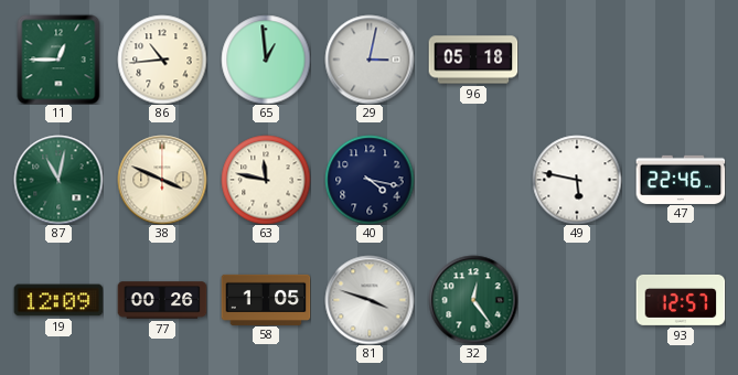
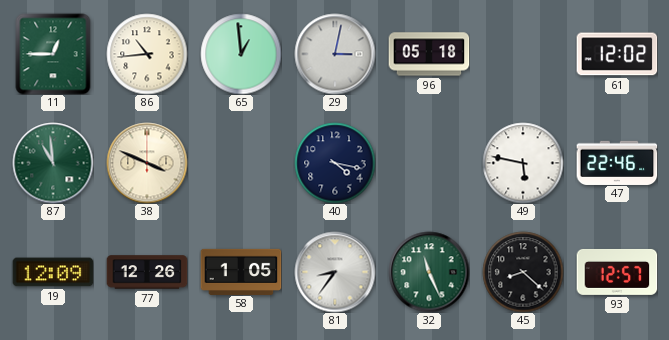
61: none -> 12:02
87: 11:02 -> 10:59
63: 11:47 -> none
77: 00:26 -> 12:26
81: 3:48 -> 8:36
32: 12:24 -> 11:26
45: none -> 8:22
